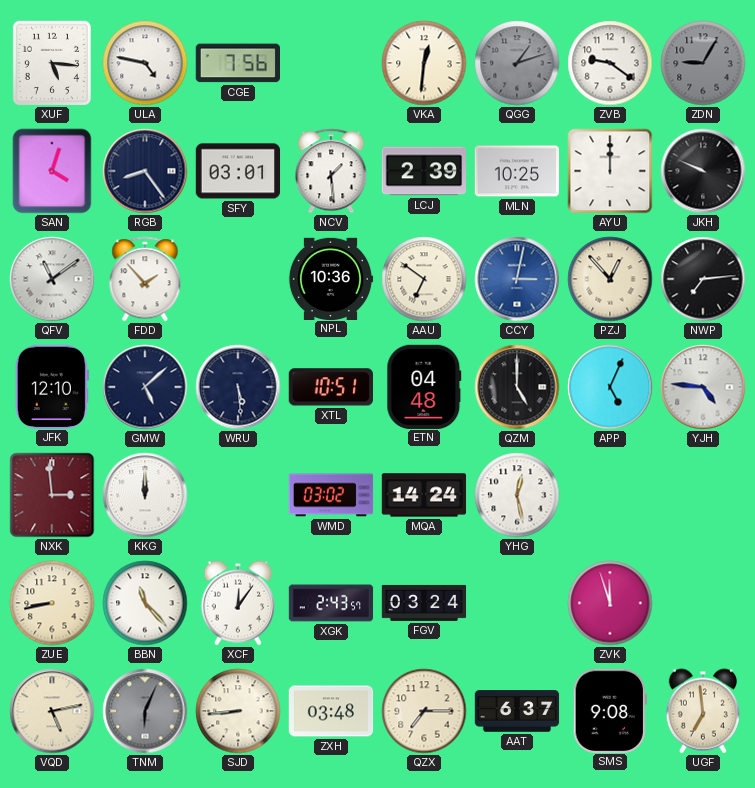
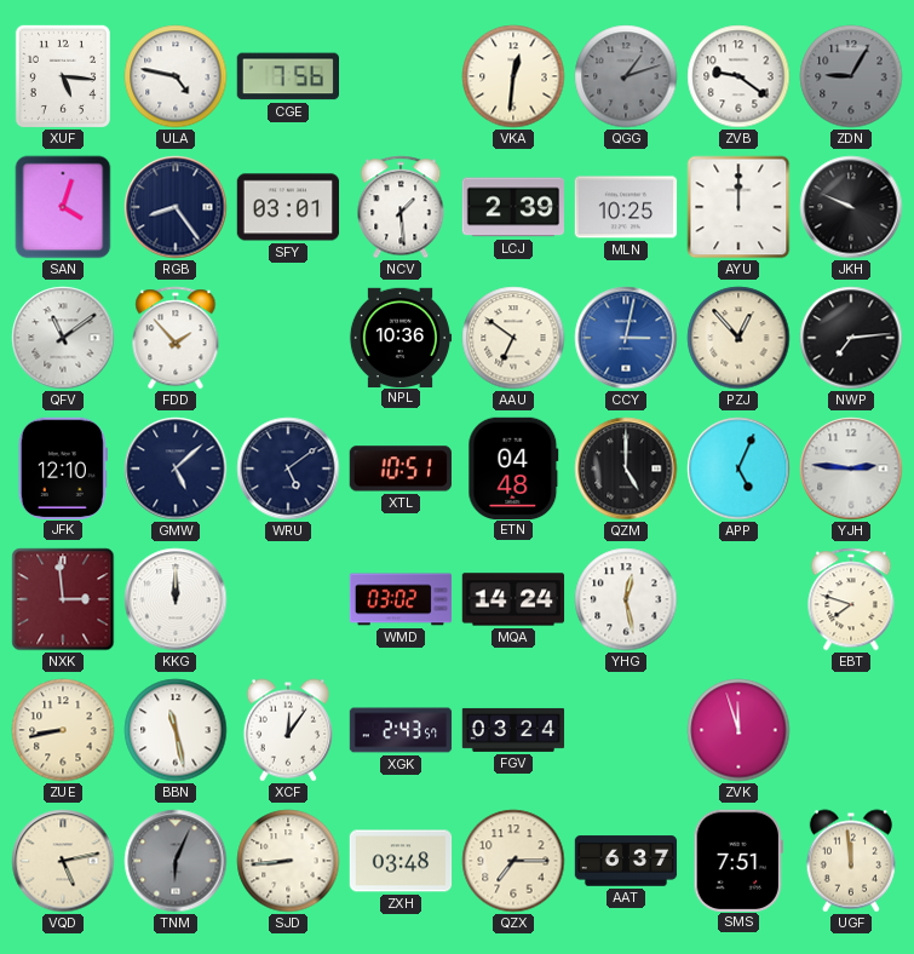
WRU: 5:29 -> 5:09
YJH: 4:46 -> 2:46
EBT: none -> 7:48
BBN: 11:23 -> 11:28
SMS: 9:08 -> 7:51
UGF: 6:59 -> 11:59
